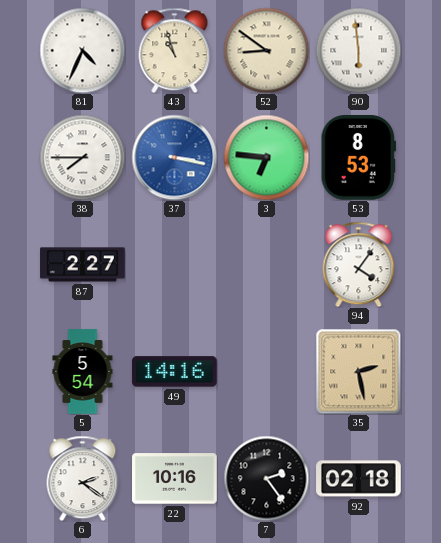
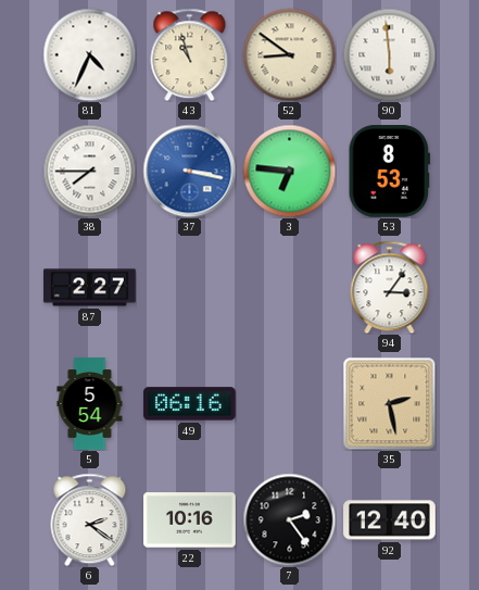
94: 4:06 -> 3:06
49: 14:16 -> 06:16
92: 02:18 -> 12:40
